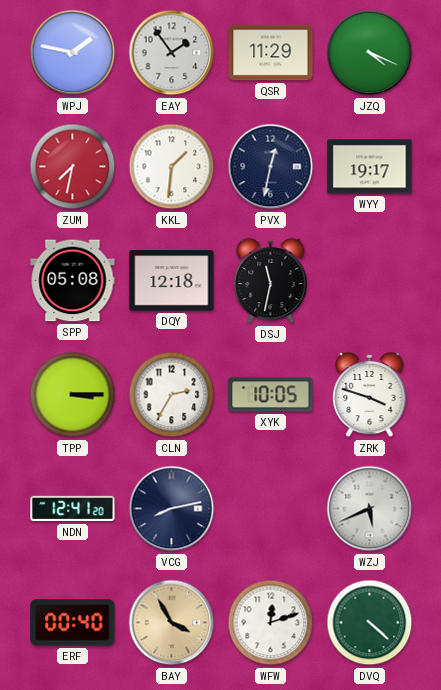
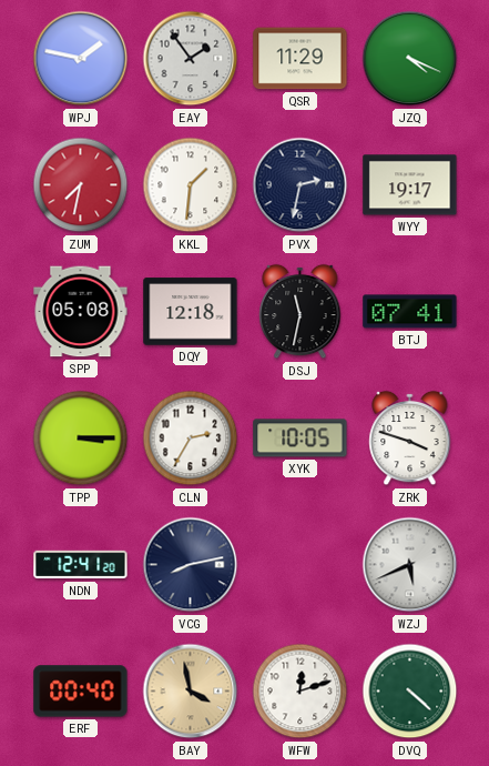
PVX: 12:32 -> 2:32
BTJ: none -> 07:41
BAY: 3:55 -> 3:58
